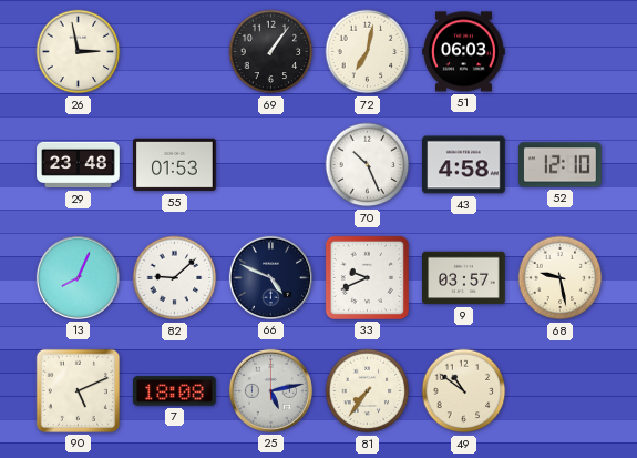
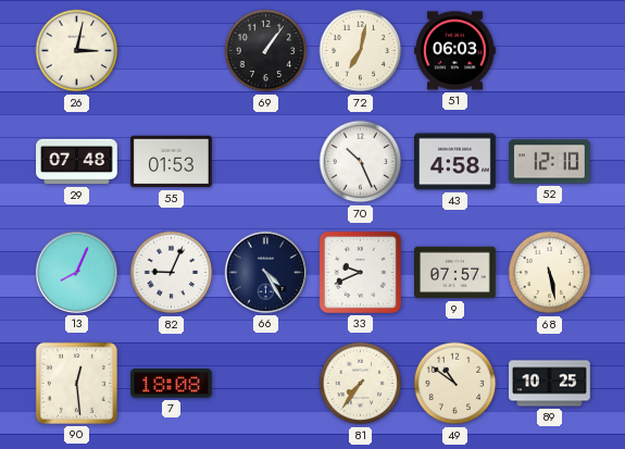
26: 2:58 -> 3:02
29: 23:48 -> 07:48
82: 9:08 -> 9:04
66: 4:49 -> 4:25
9: 03:57 -> 07:57
68: 9:28 -> 5:28
90: 5:11 -> 12:29
25: 5:13 -> none
89: none -> 10:25
